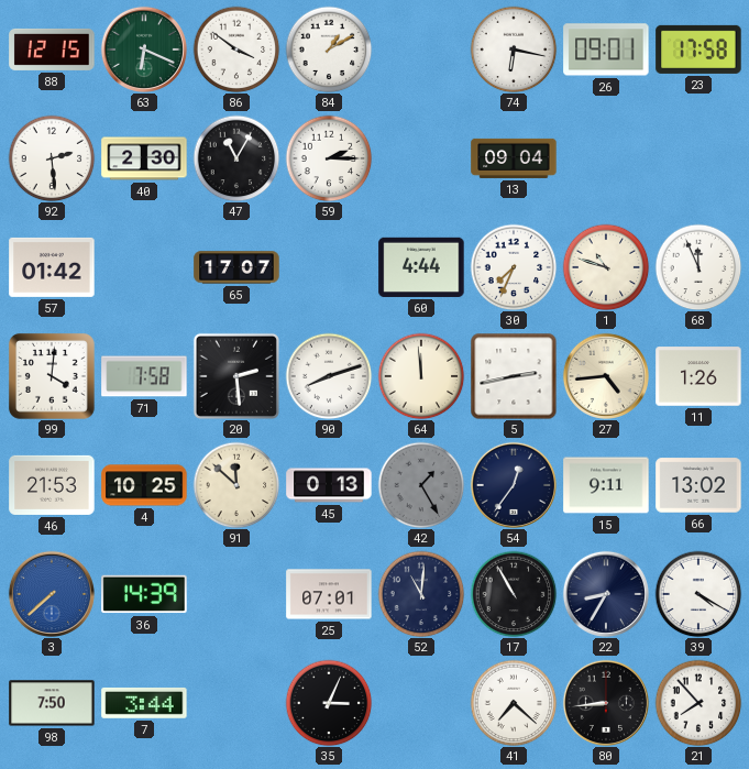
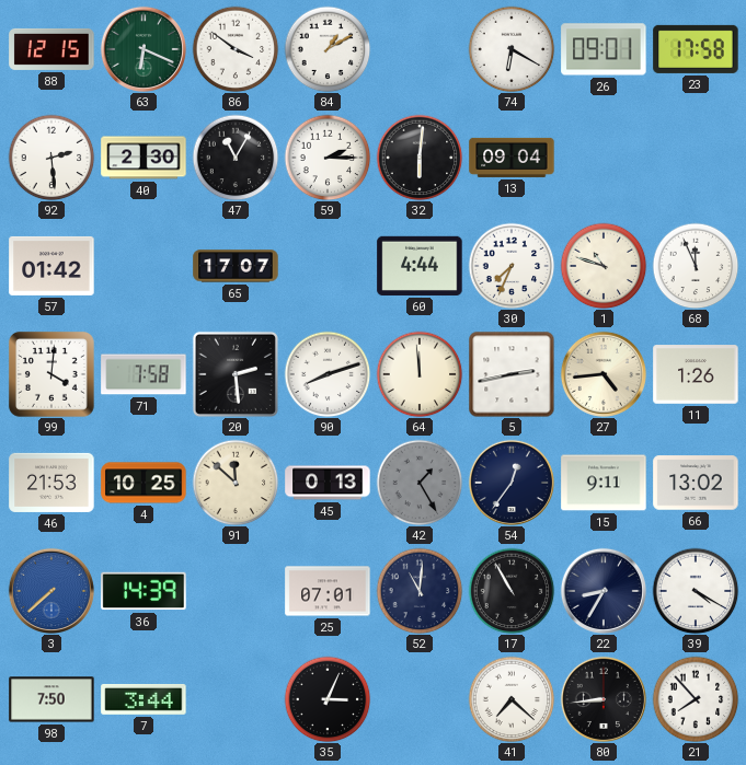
74: 6:17 -> 6:20
32: none -> 6:01
